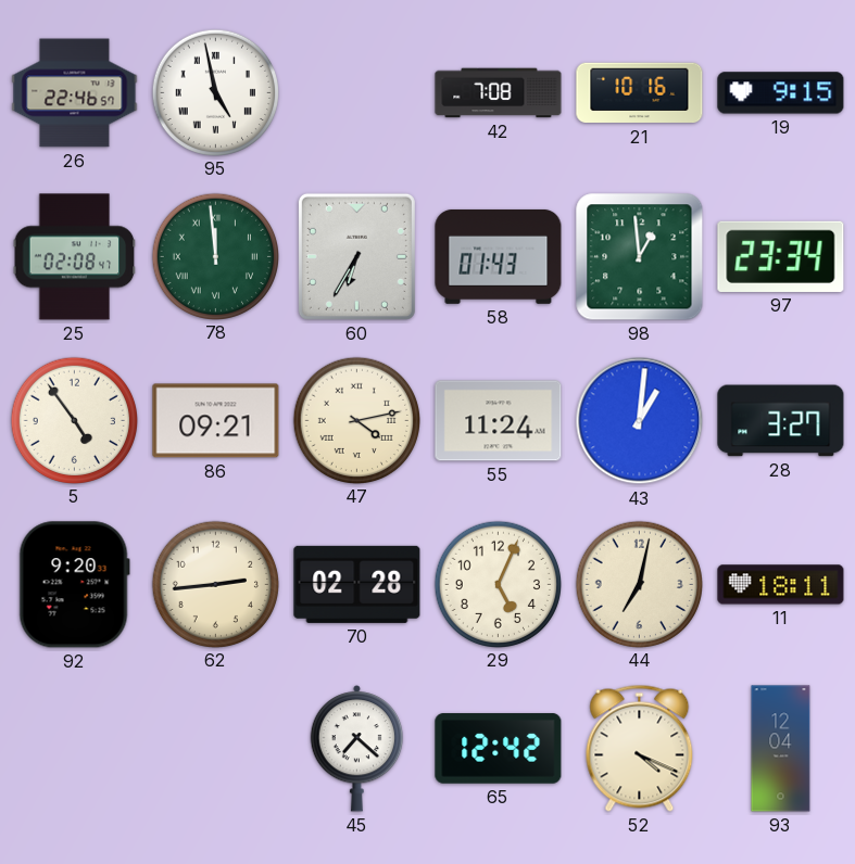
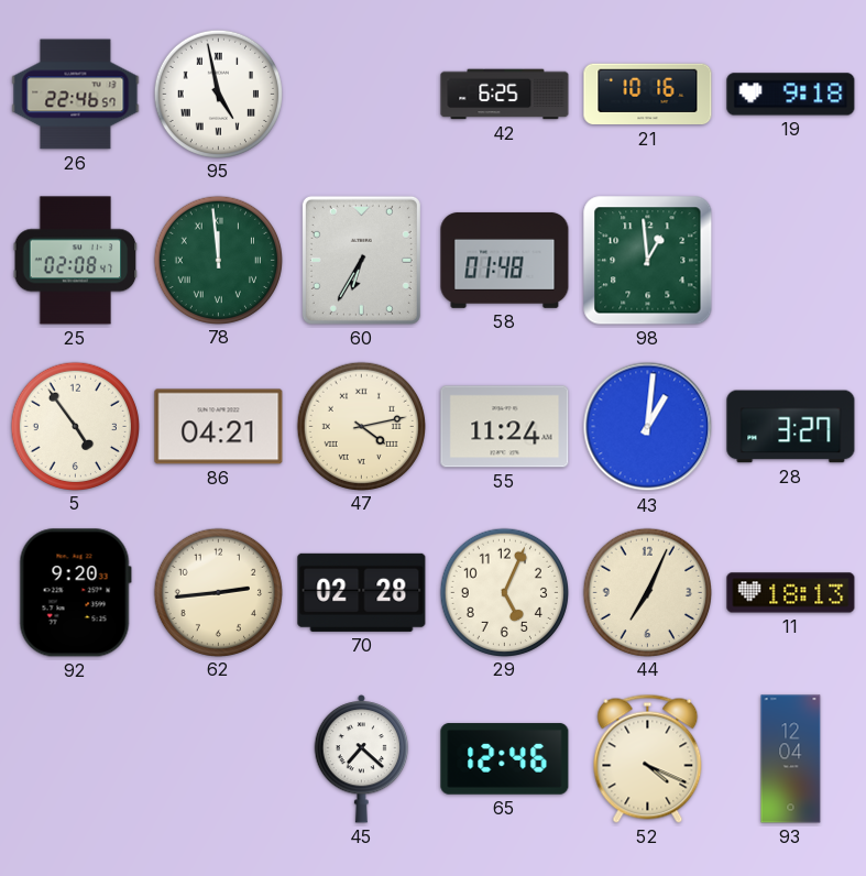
42: 7:08 -> 6:25
19: 9:15 -> 9:18
58: 01:43 -> 01:48
97: 23:34 -> none
86: 09:21 -> 04:21
44: 7:02 -> 7:04
11: 18:11 -> 18:13
65: 12:42 -> 12:46
